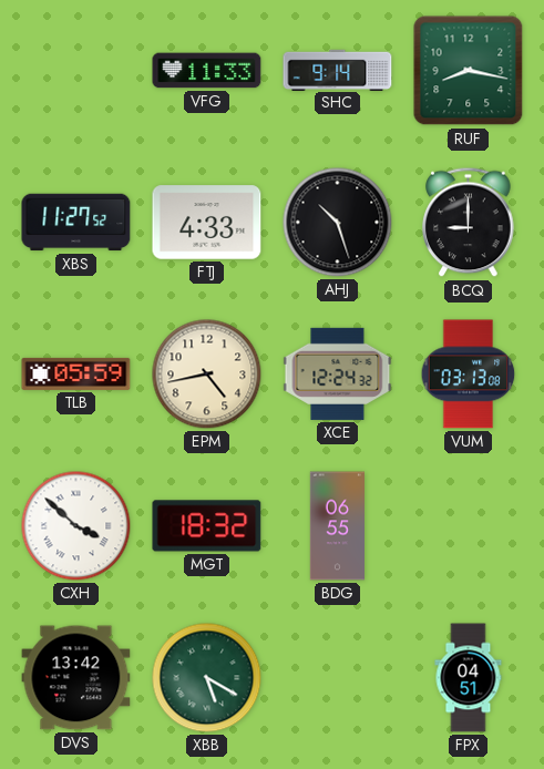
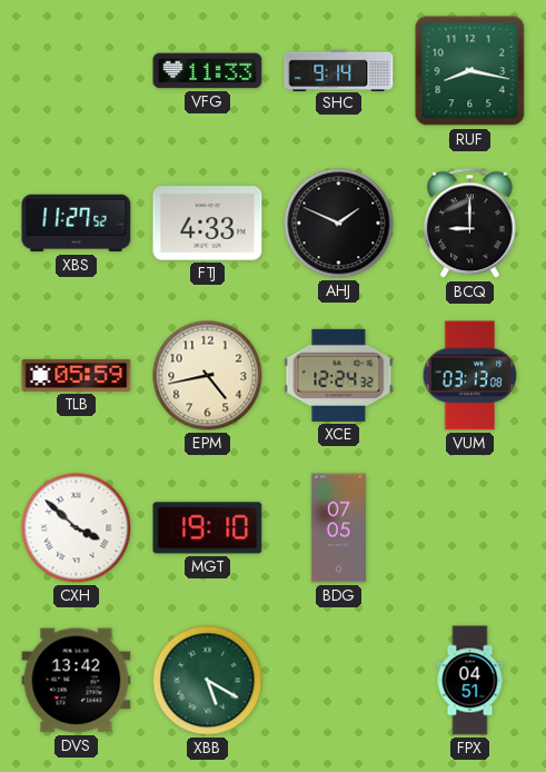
AHJ: 10:27 -> 1:49
MGT: 18:32 -> 19:10
BDG: 06:55 -> 07:05
